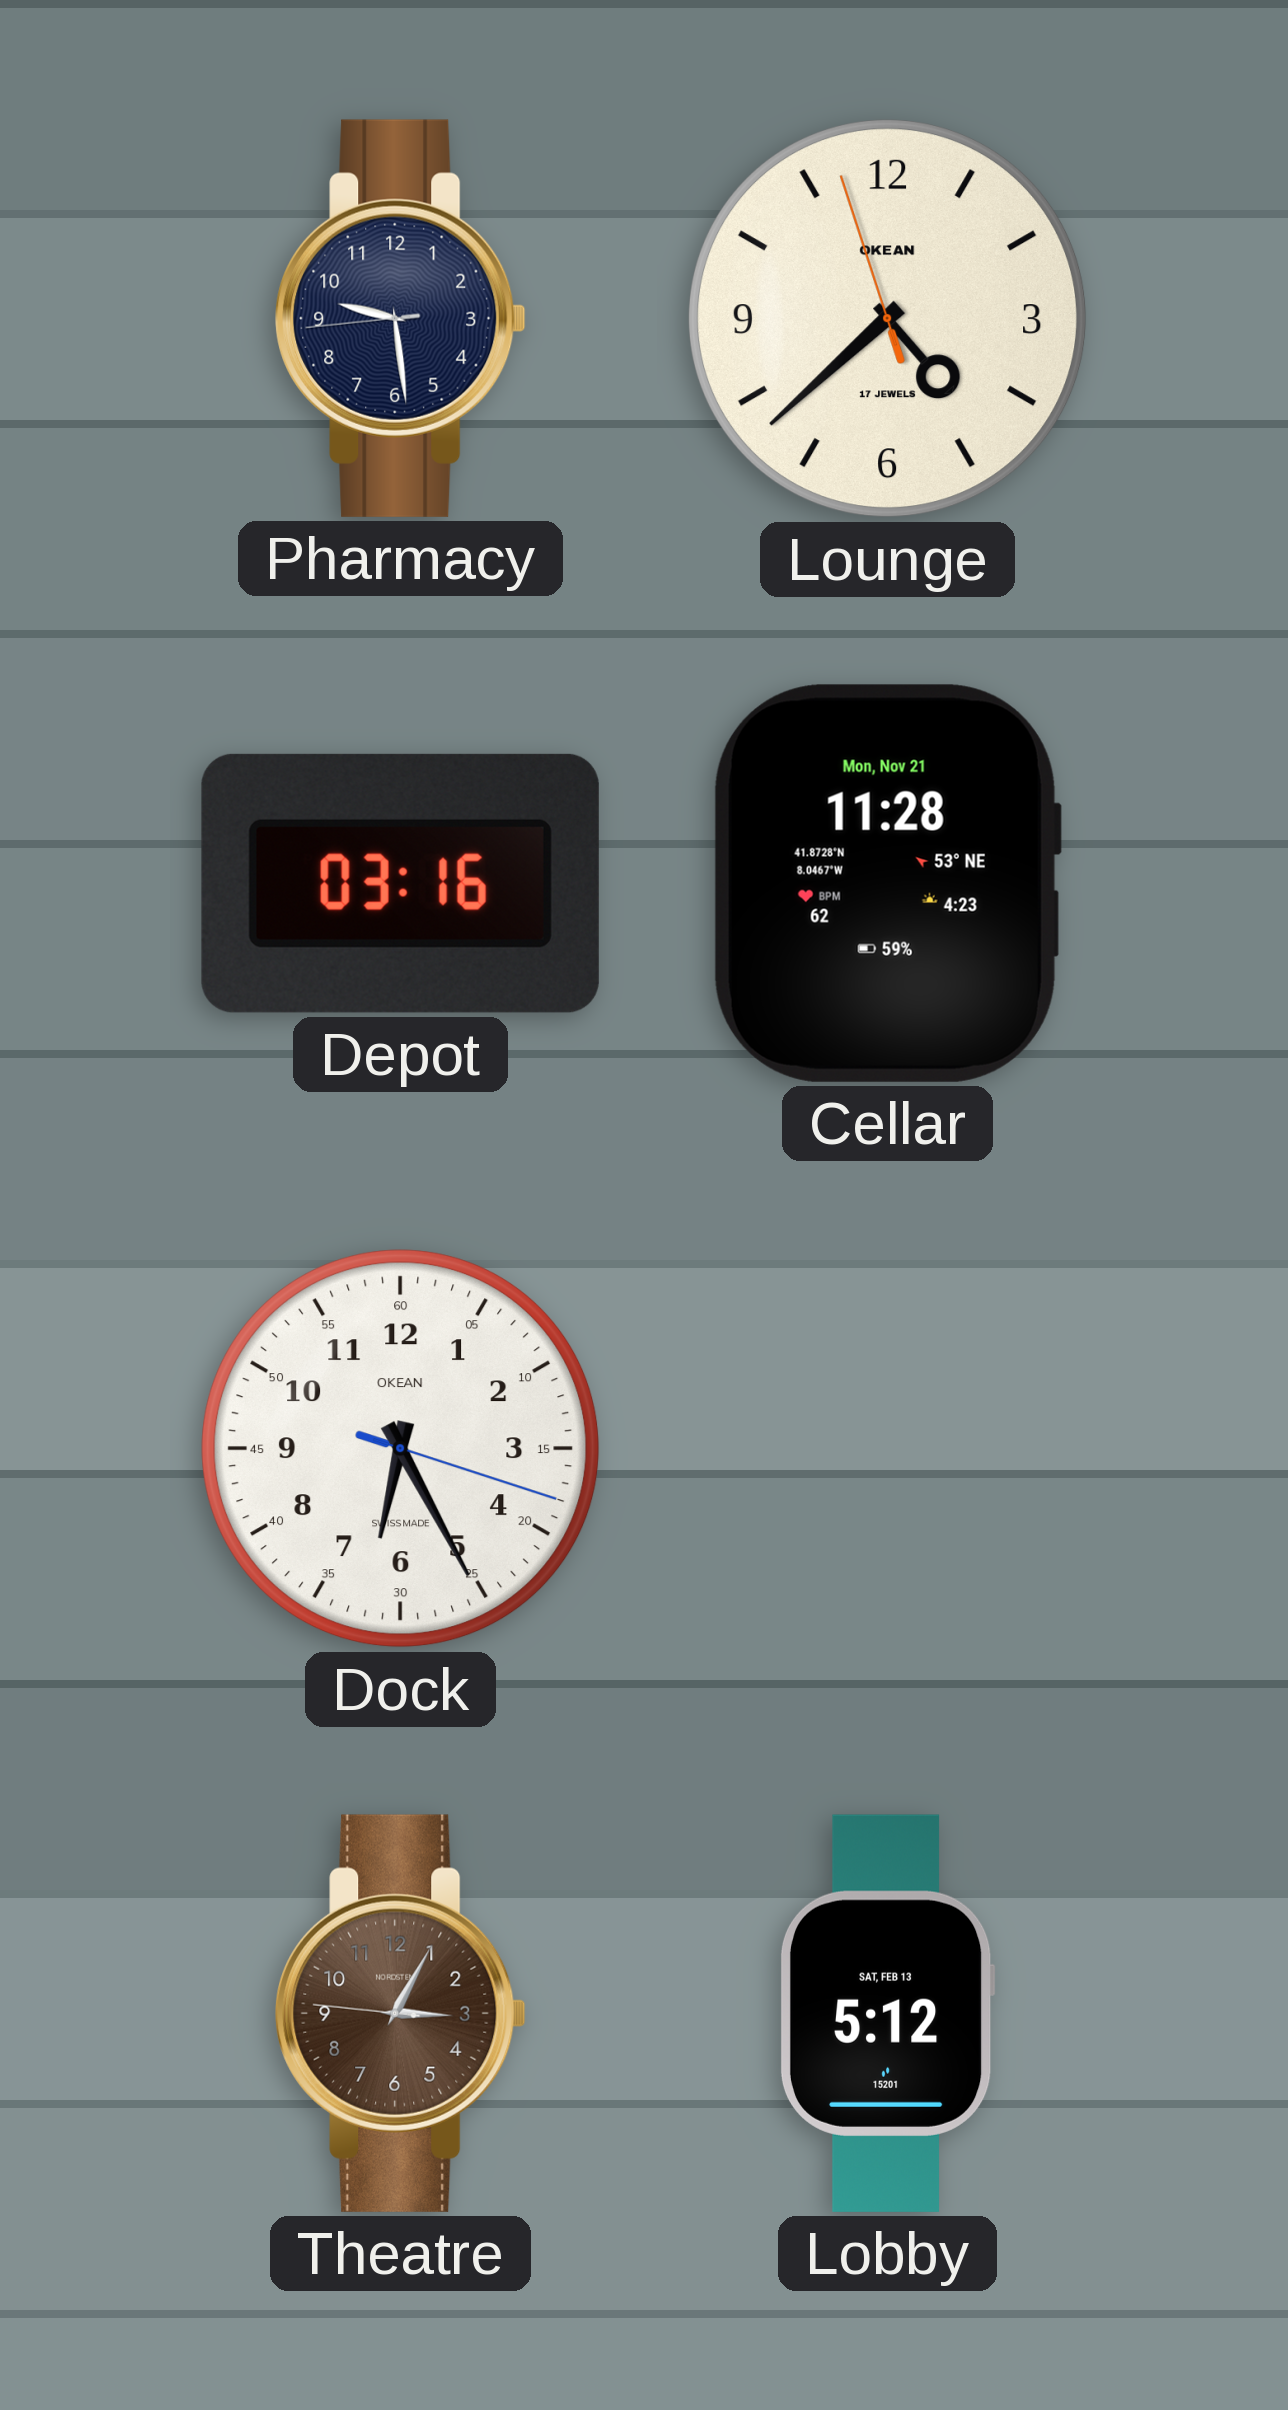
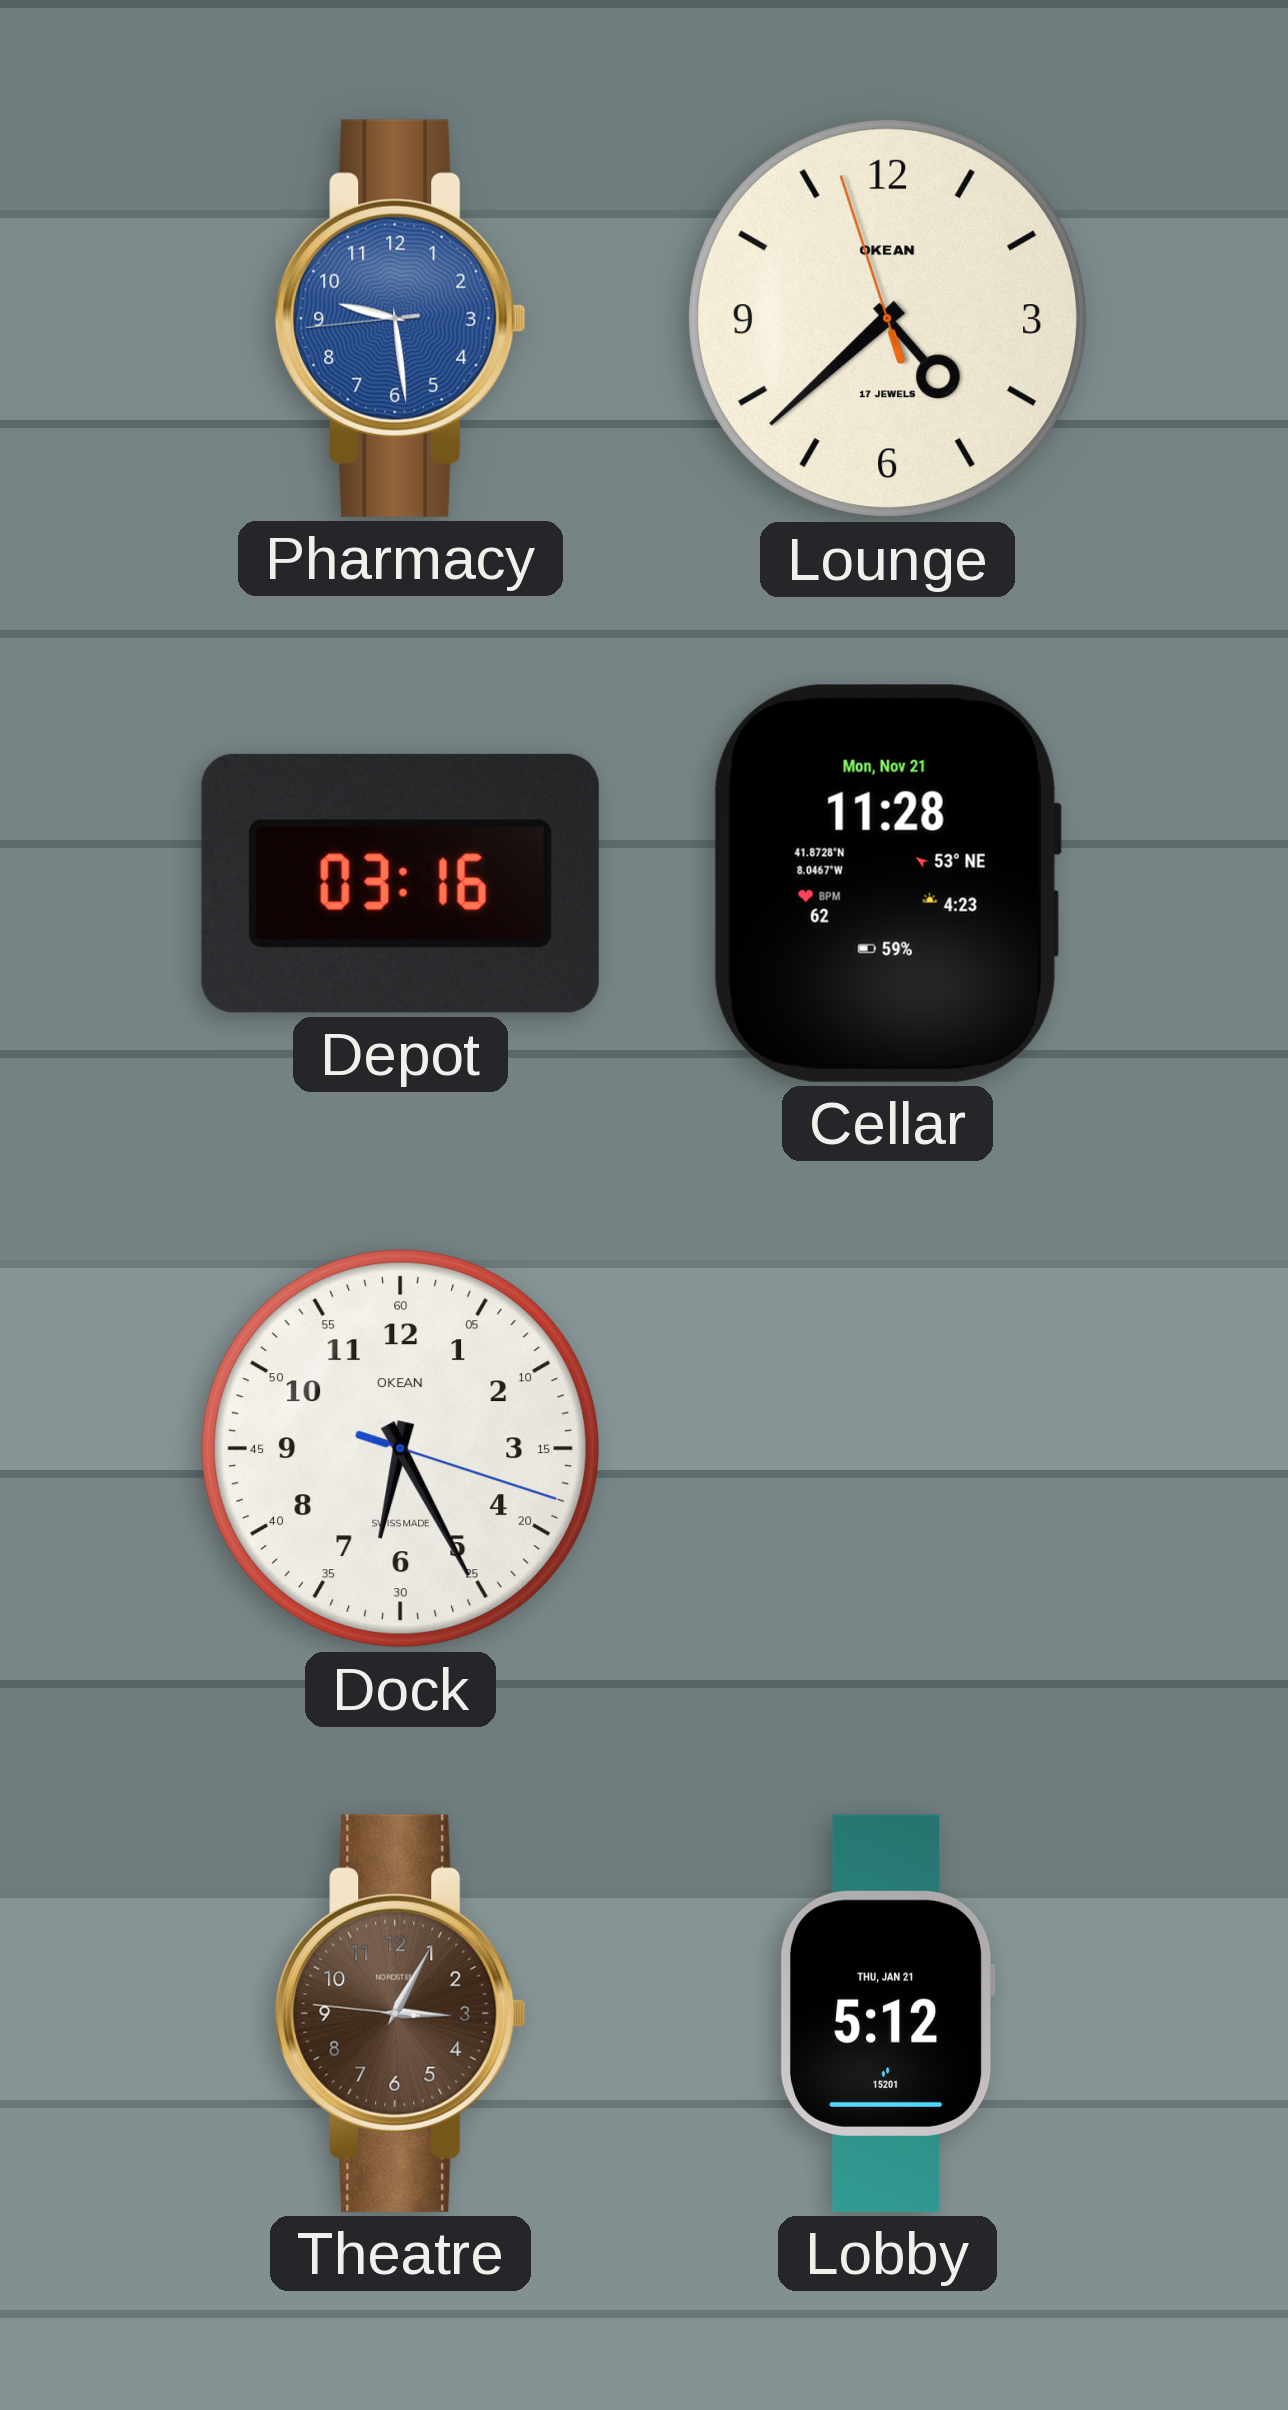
Pharmacy dial: navy -> blue
Lobby date: SAT, FEB 13 -> THU, JAN 21
